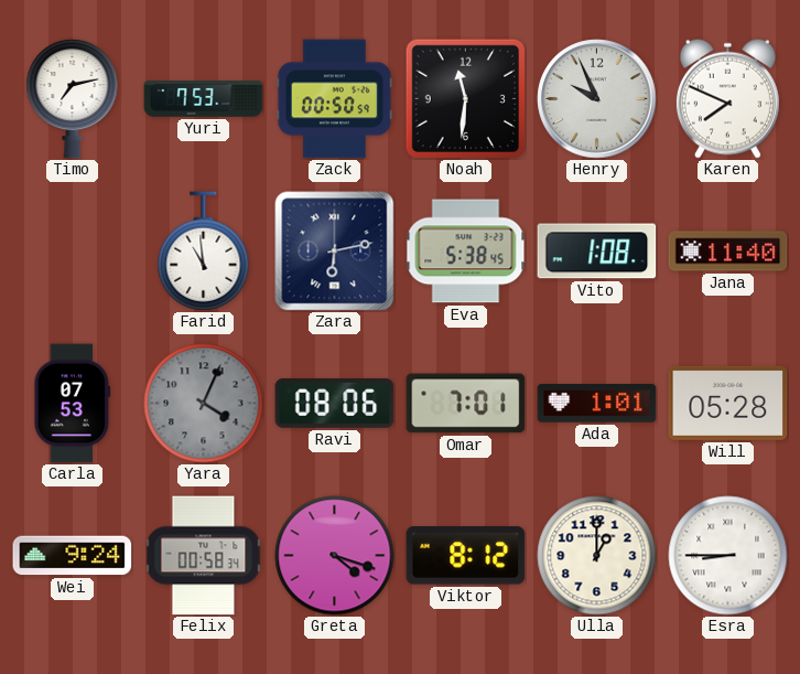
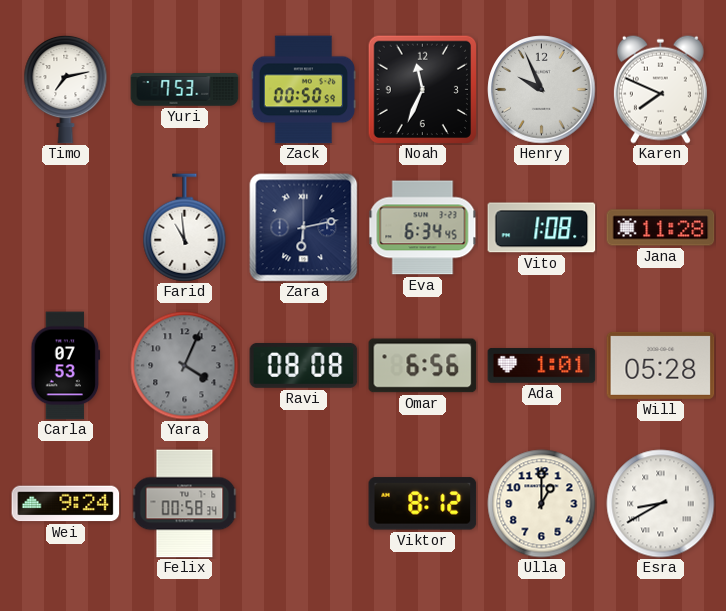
Noah: 11:31 -> 11:34
Eva: 5:38 -> 6:34
Jana: 11:40 -> 11:28
Ravi: 08:06 -> 08:08
Omar: 7:01 -> 6:56
Greta: 4:18 -> none
Esra: 8:45 -> 8:40
